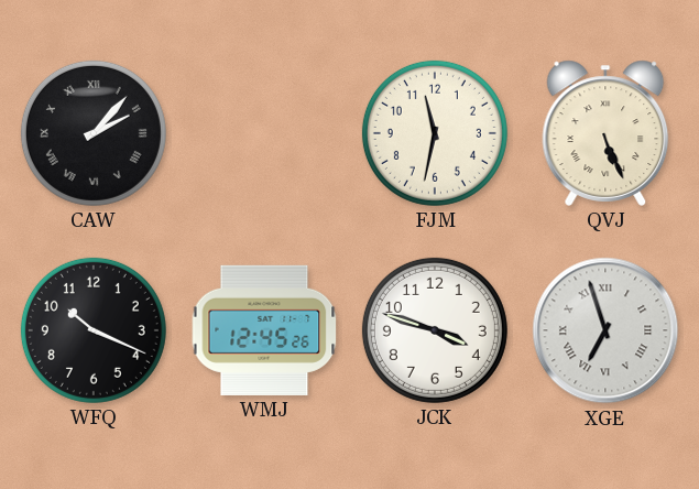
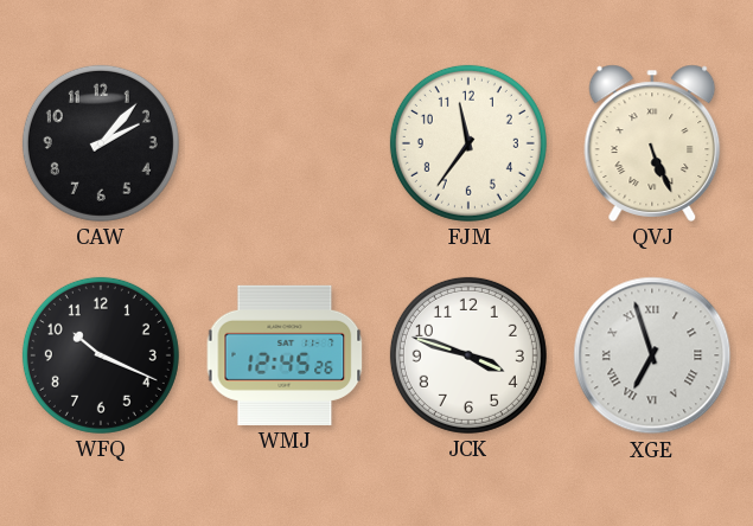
CAW numerals: Roman -> Arabic
FJM: 11:32 -> 11:36
